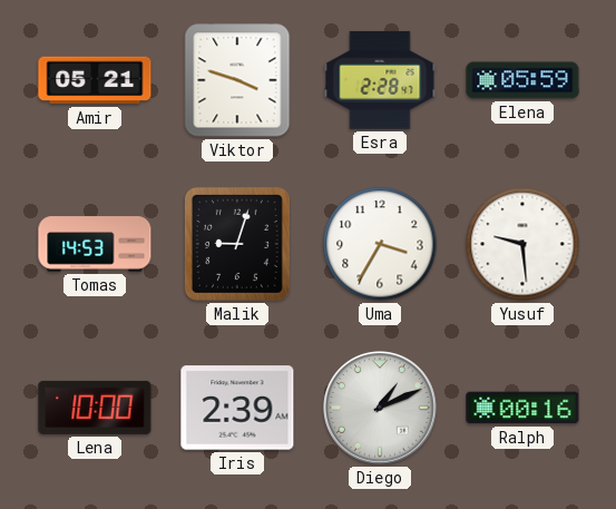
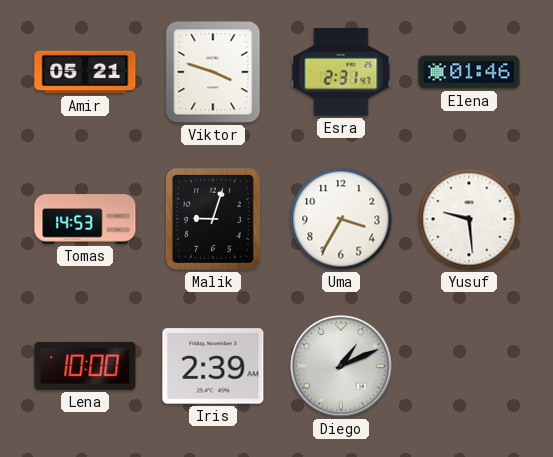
Esra: 2:28 -> 2:31
Elena: 05:59 -> 01:46
Ralph: 00:16 -> none
